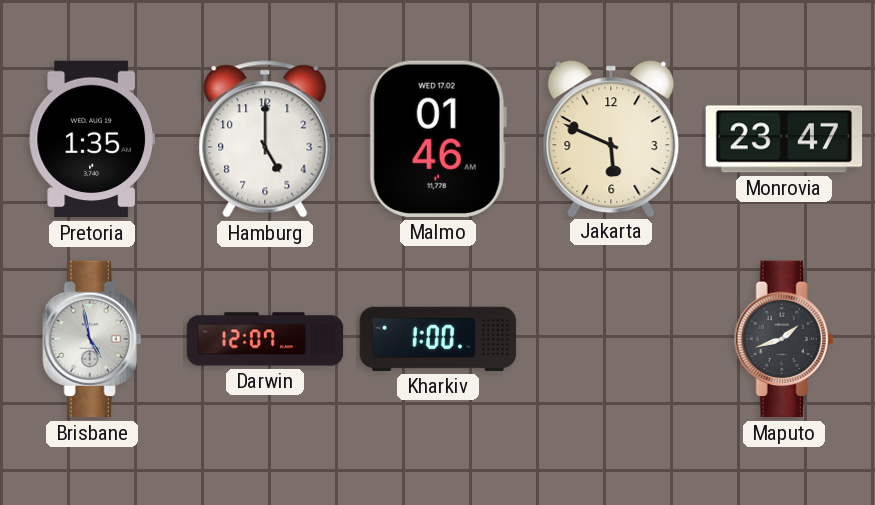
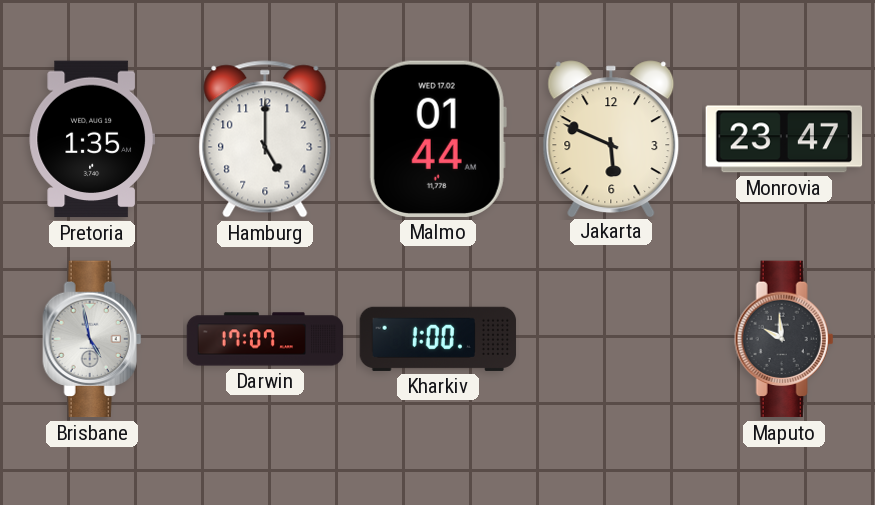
Malmo: 01:46 -> 01:44
Darwin: 12:07 -> 17:07
Maputo: 1:42 -> 9:59
